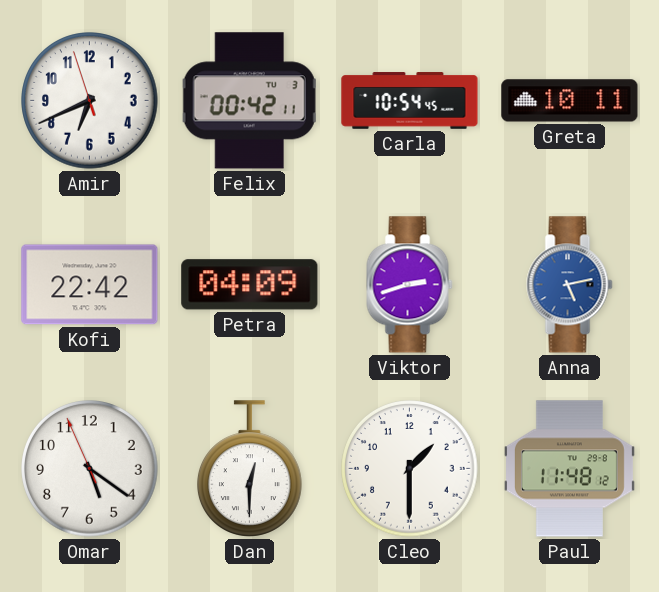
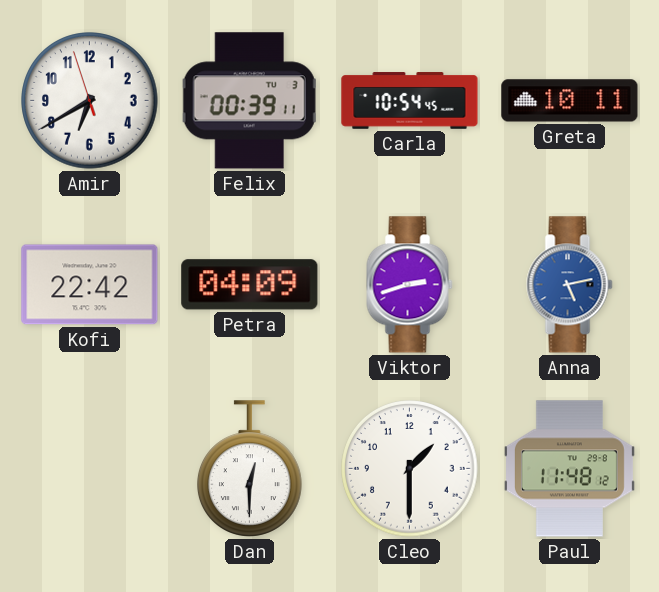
Amir: 6:40 -> 6:39
Felix: 00:42 -> 00:39
Omar: 5:20 -> none
